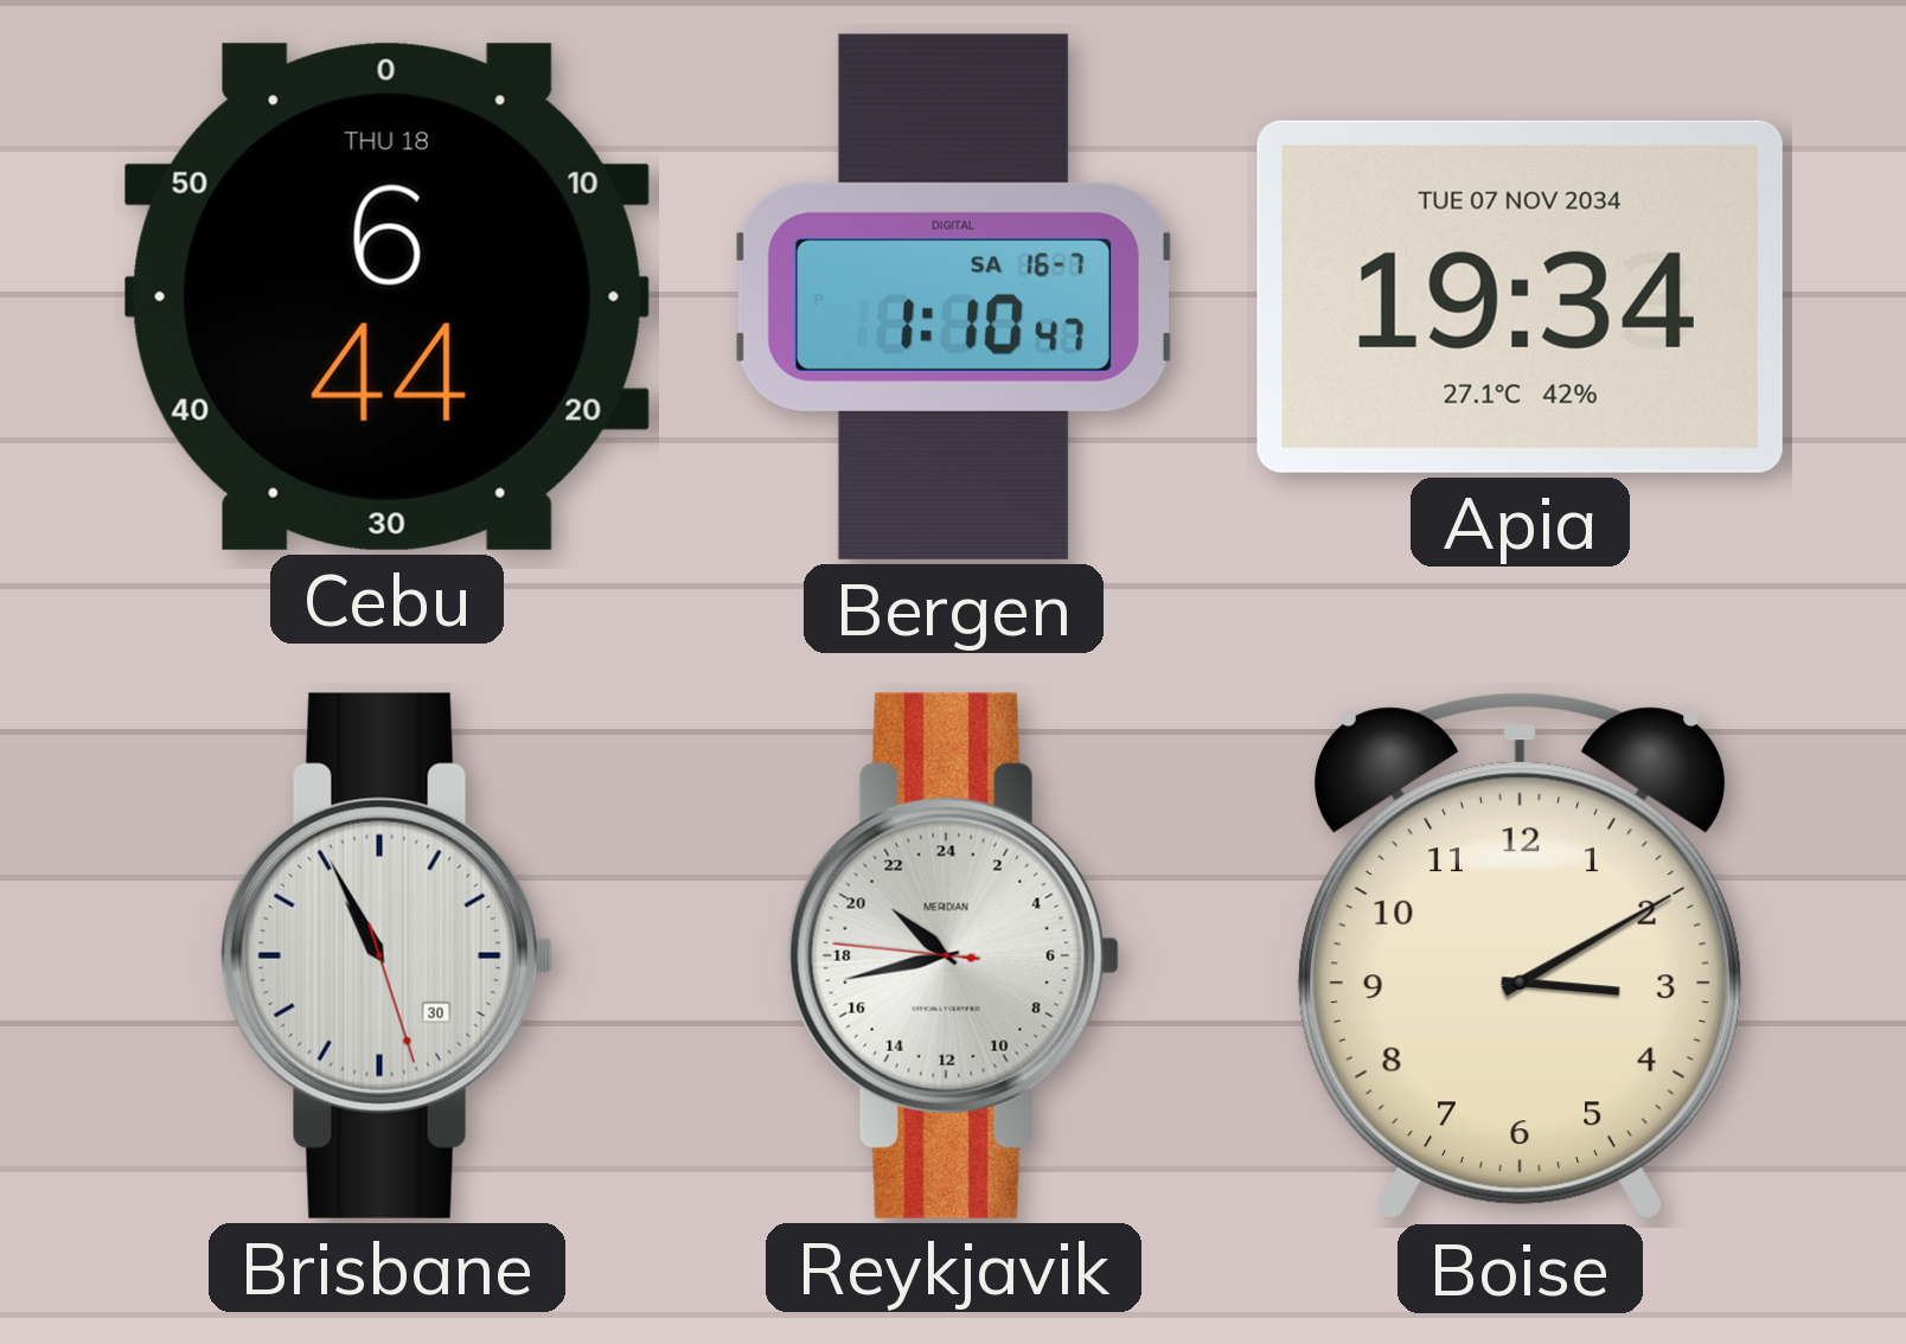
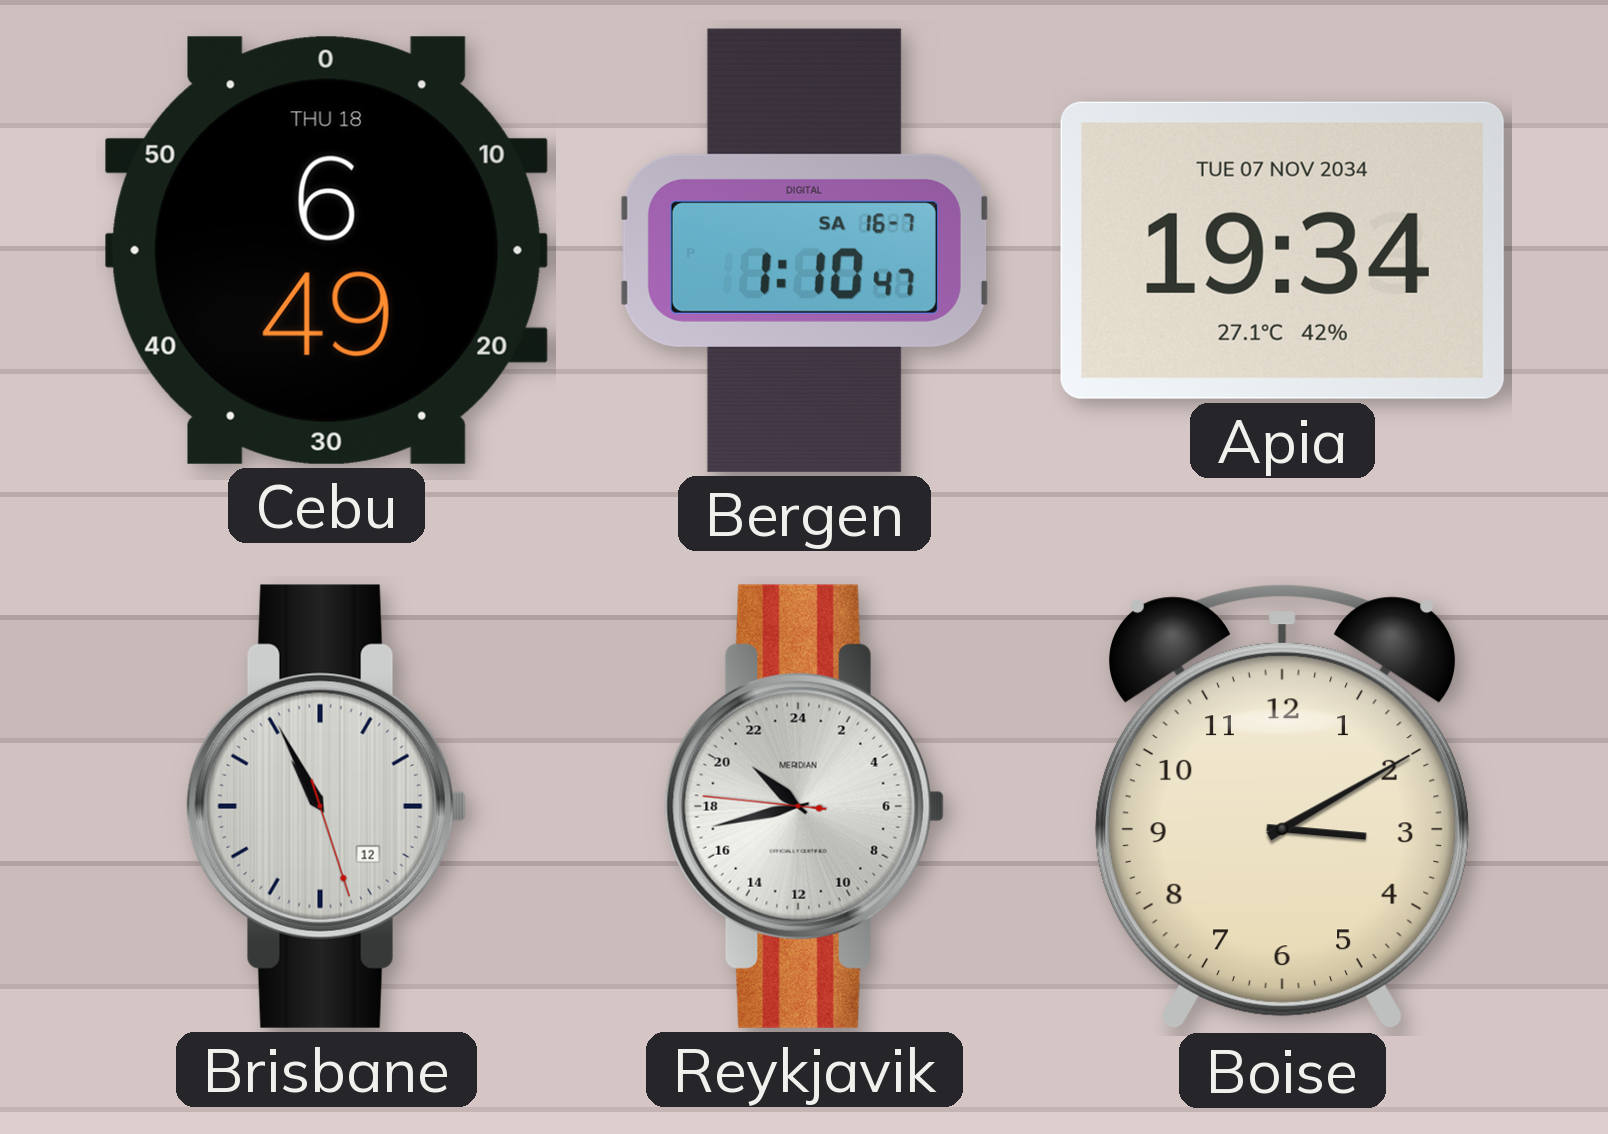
Cebu: 6:44 -> 6:49
Brisbane date: 30 -> 12
